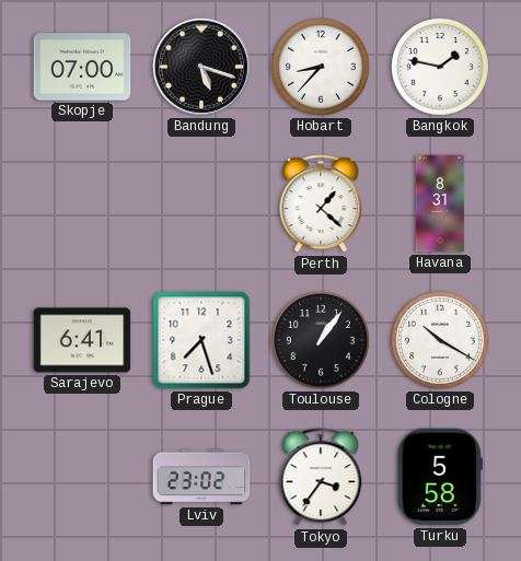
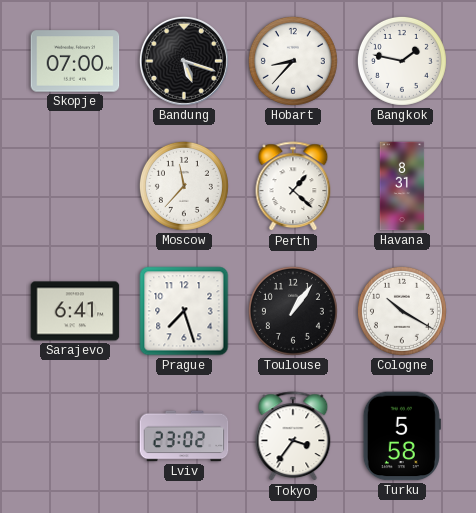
Moscow: none -> 11:37
